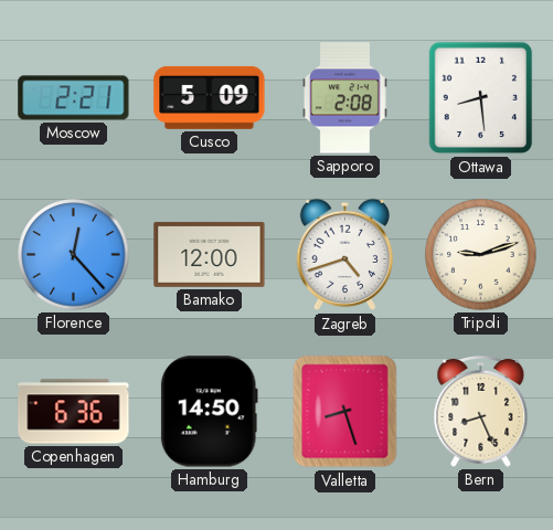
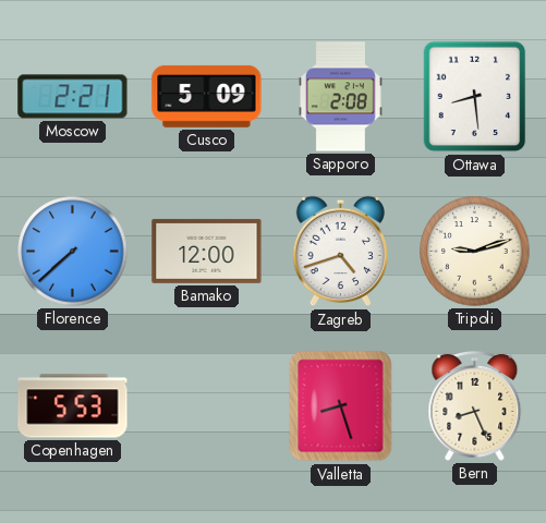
Florence: 12:23 -> 7:38
Copenhagen: 6:36 -> 5:53
Hamburg: 14:50 -> none
